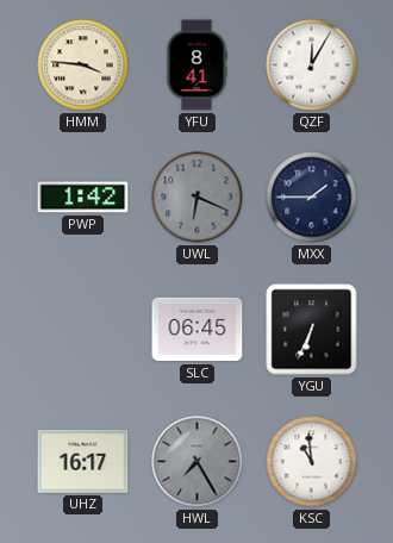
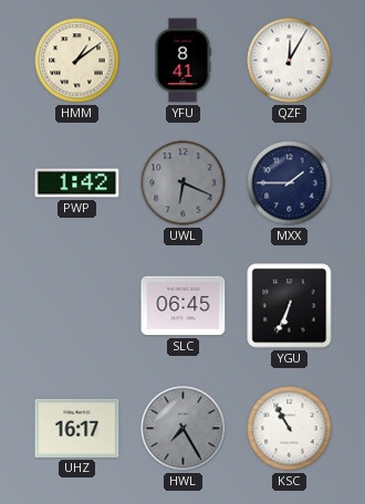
HMM: 3:46 -> 1:09
KSC: 10:59 -> 10:55
